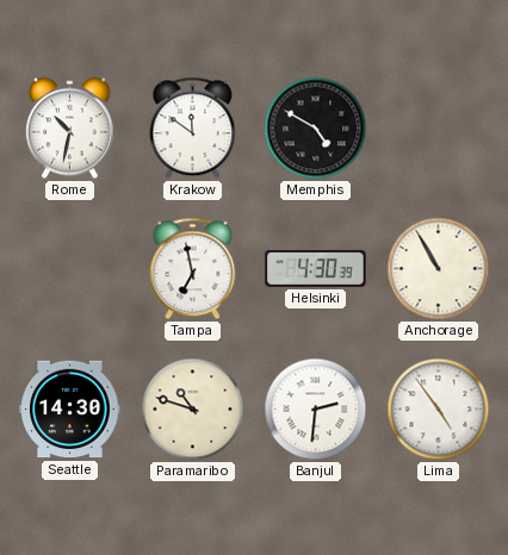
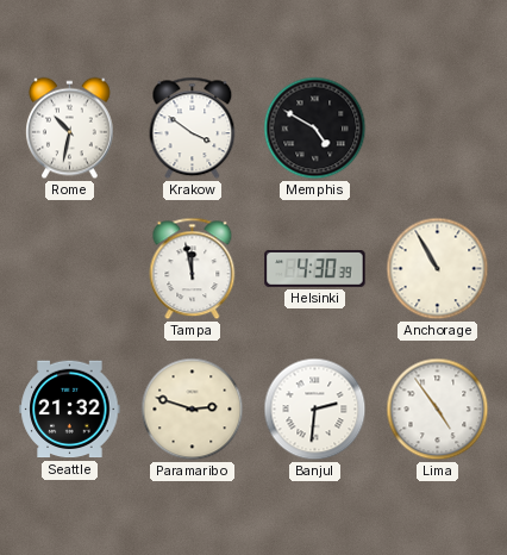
Krakow: 11:51 -> 3:51
Tampa: 6:58 -> 11:58
Seattle: 14:30 -> 21:32
Paramaribo: 10:48 -> 2:48
